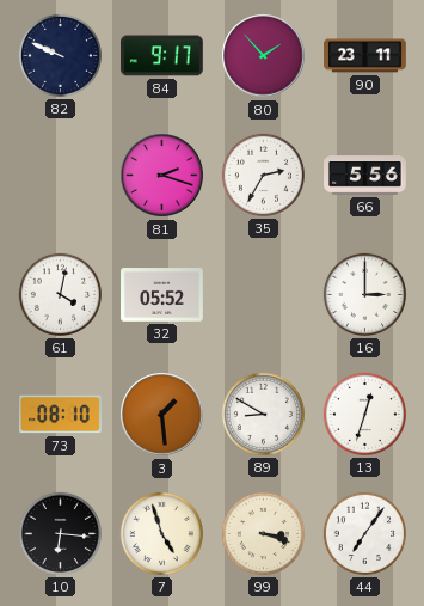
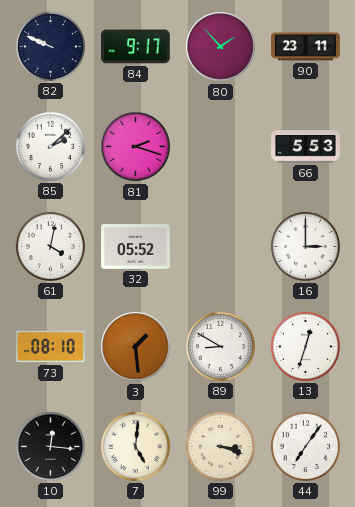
85: none -> 2:08
35: 2:35 -> none
66: 5:56 -> 5:53
10: 6:16 -> 12:16
7: 4:57 -> 5:01
